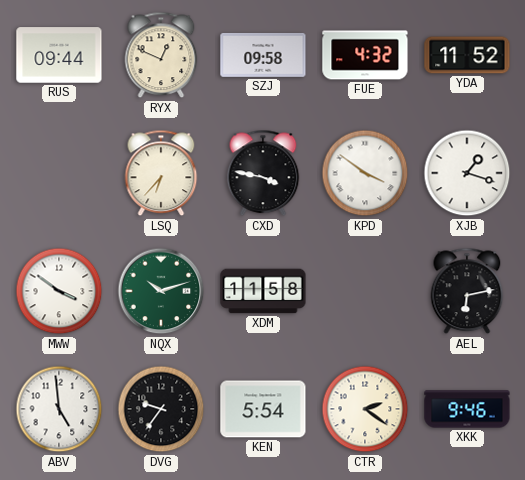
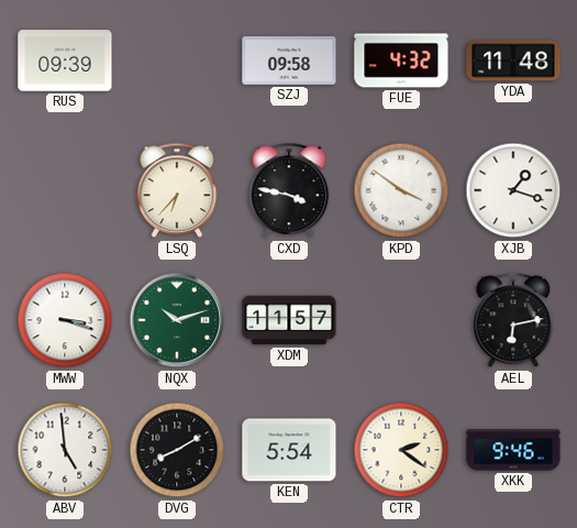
RUS: 09:44 -> 09:39
RYX: 12:49 -> none
YDA: 11:52 -> 11:48
MWW: 3:51 -> 3:18
XDM: 11:58 -> 11:57
DVG: 9:36 -> 8:10
